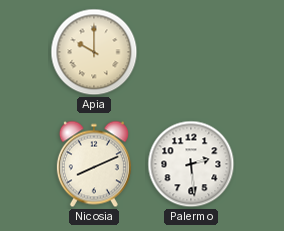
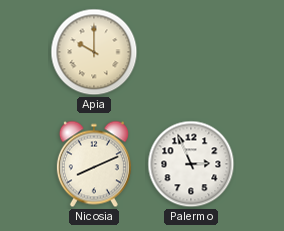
Palermo: 2:29 -> 2:56
